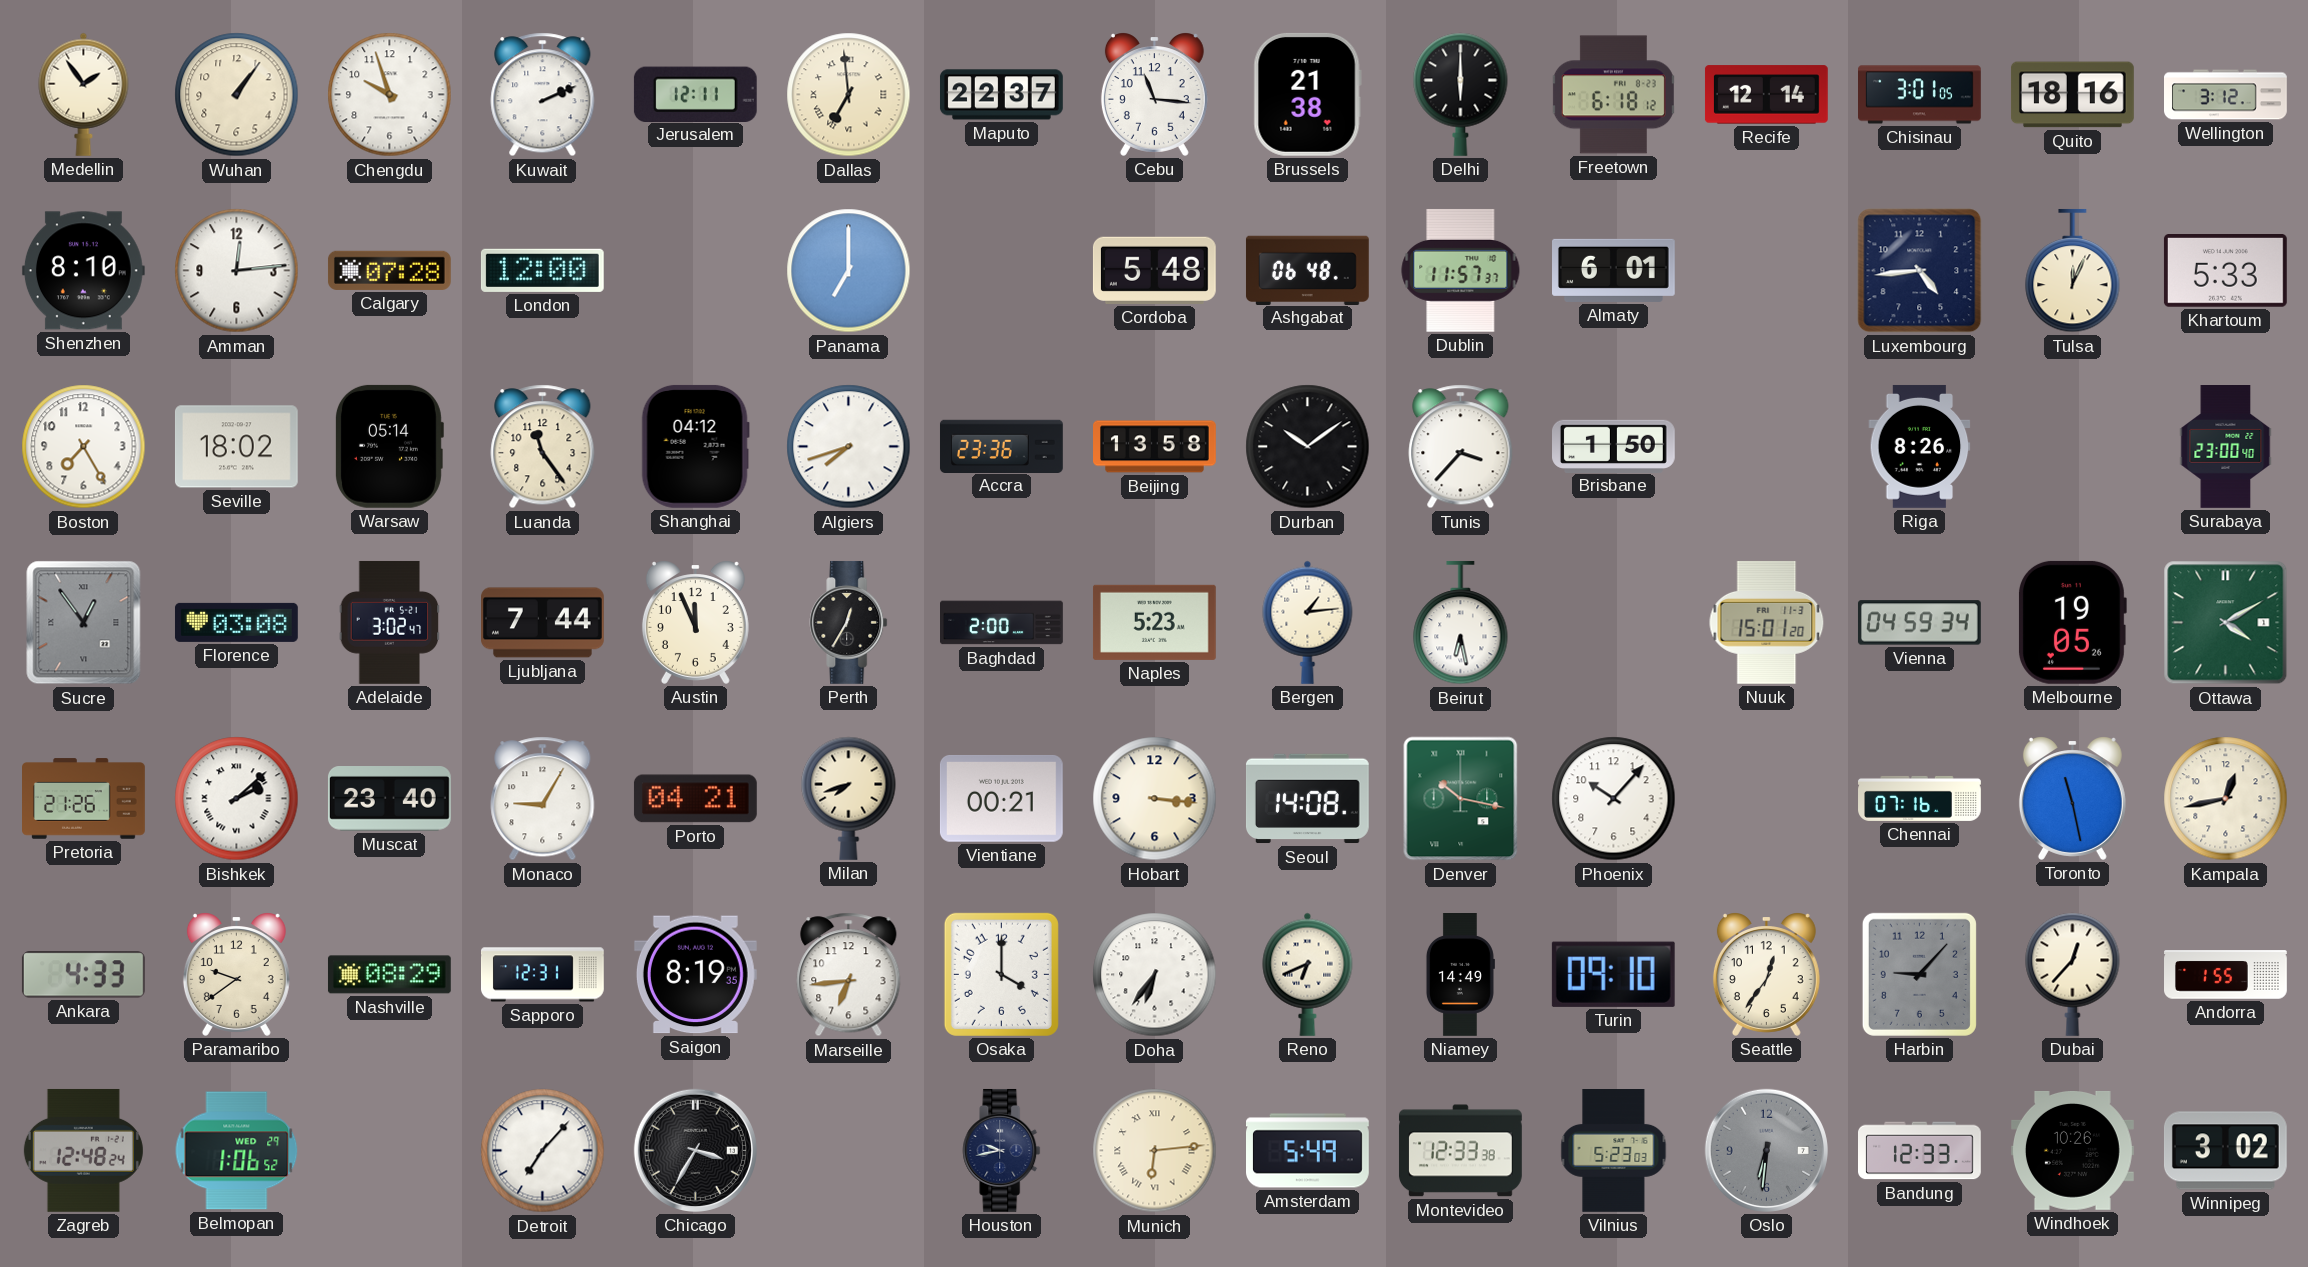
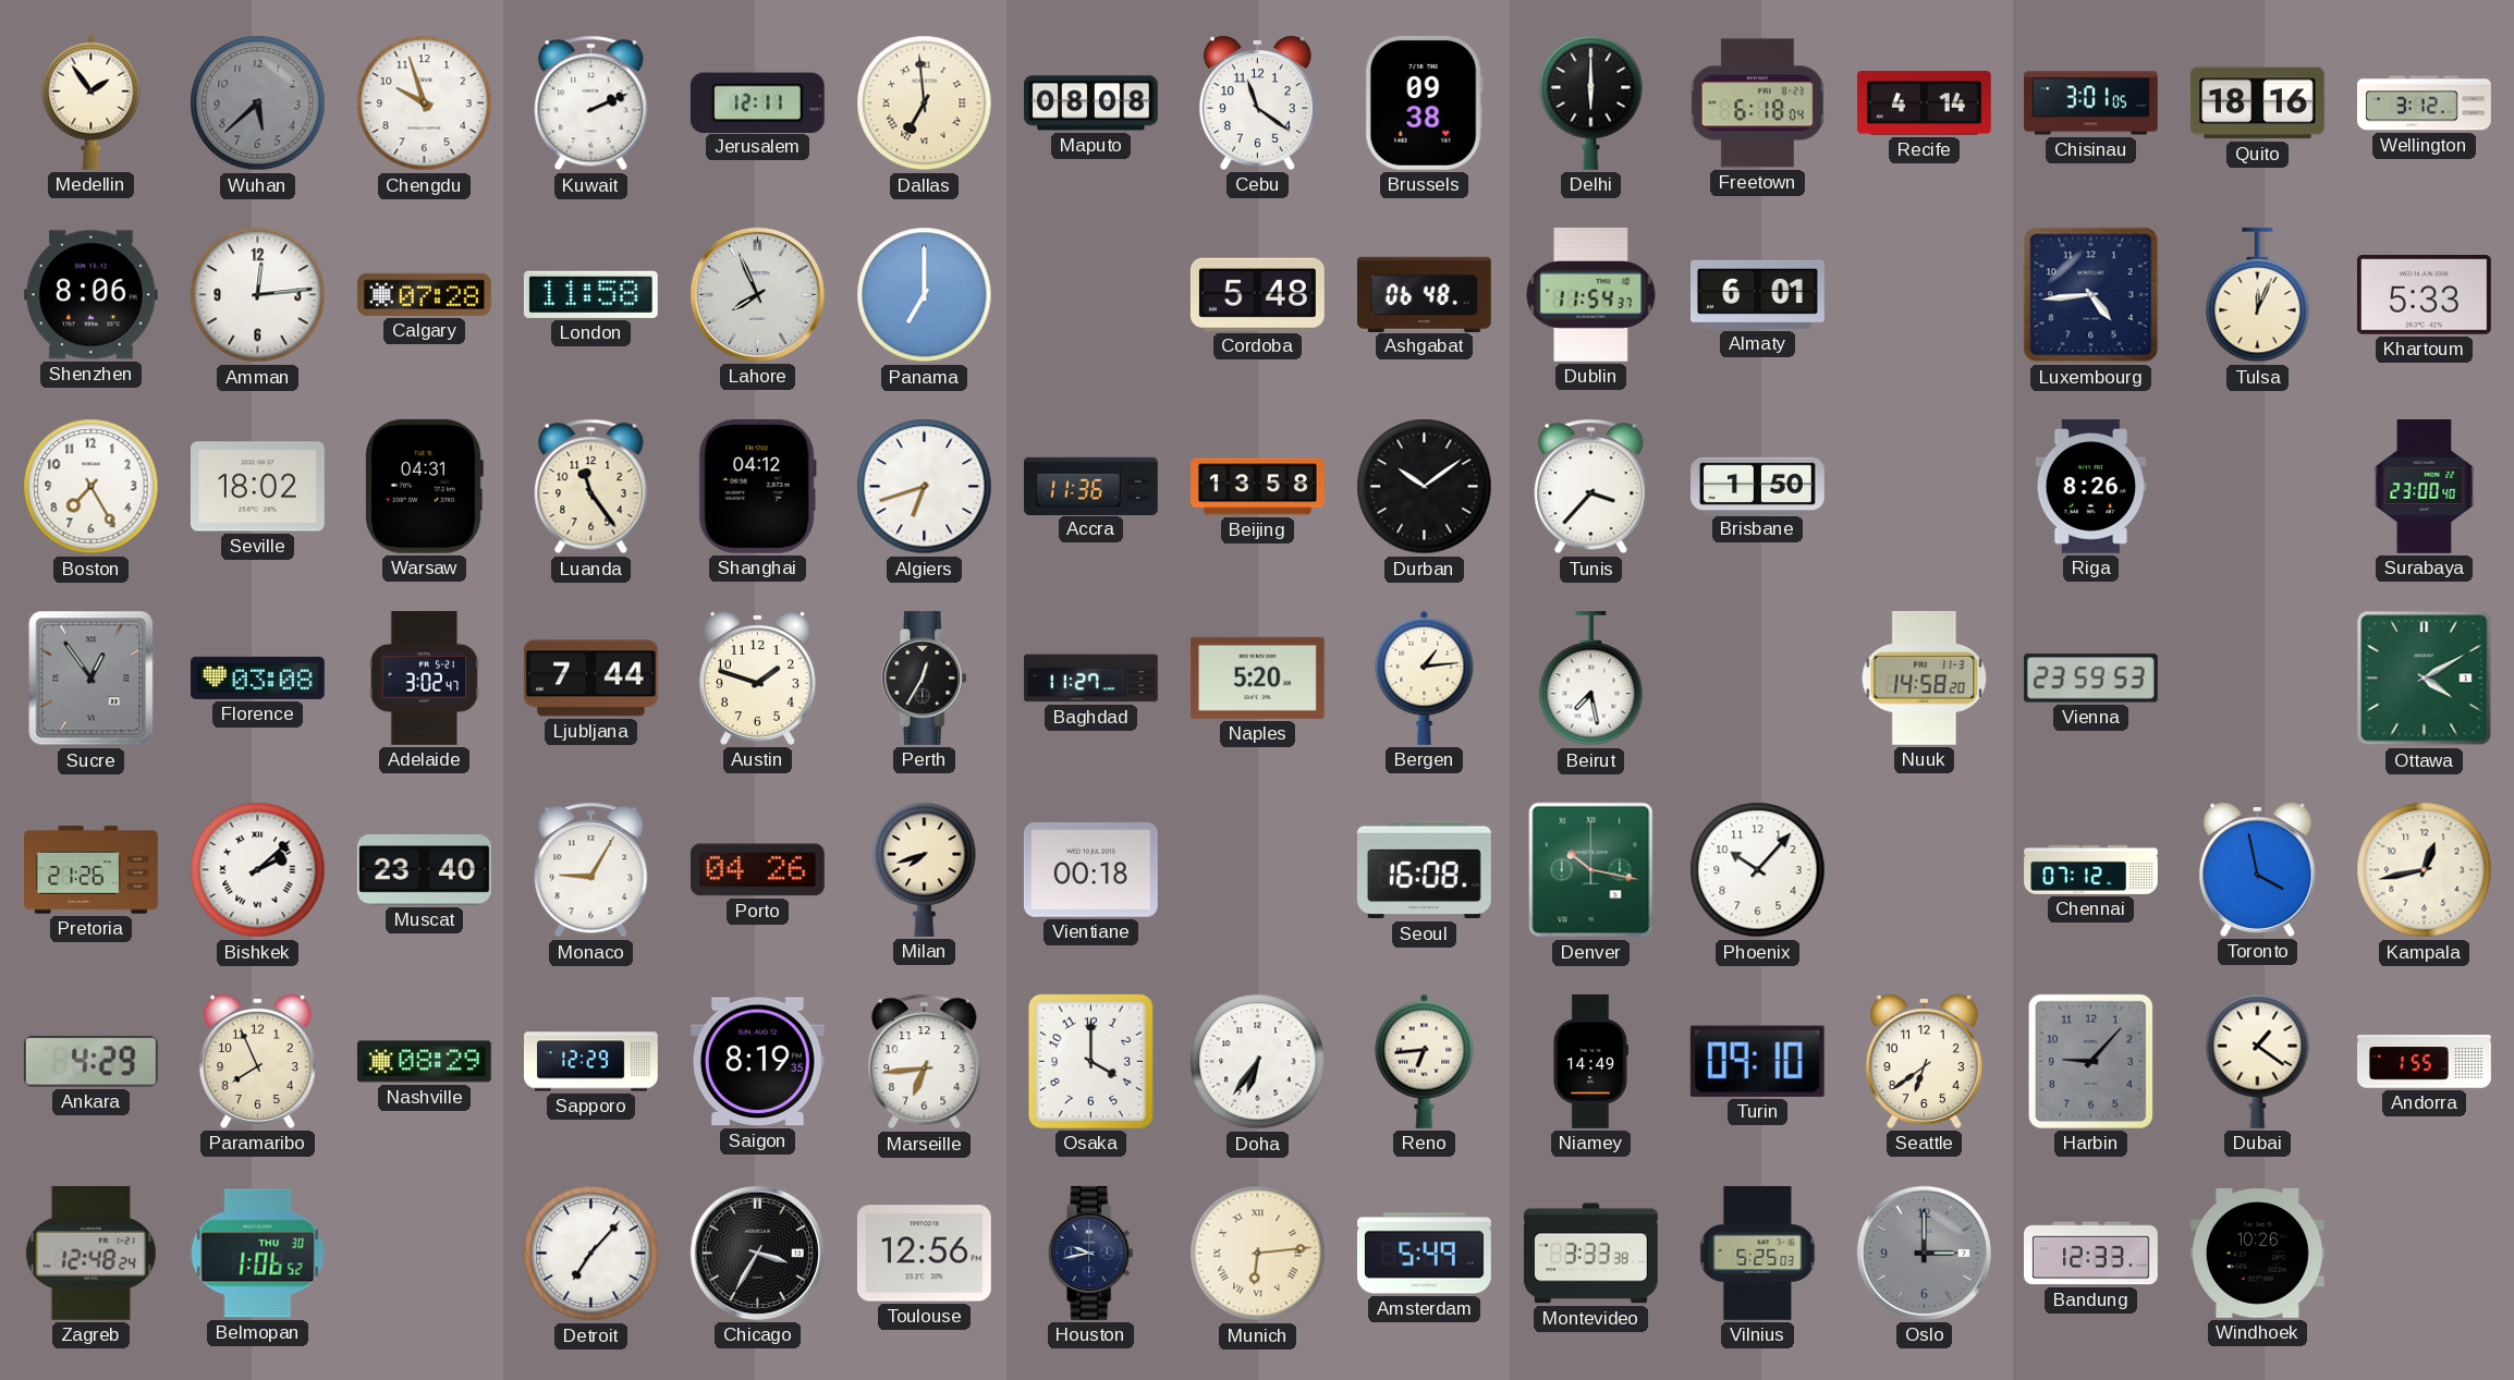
Wuhan: 1:06 -> 5:38
Wuhan dial: cream -> grey
Maputo: 22:37 -> 08:08
Cebu: 11:16 -> 11:21
Brussels: 21:38 -> 09:38
Freetown: 6:18:12 -> 6:18:04
Recife: 12:14 -> 4:14
Shenzhen: 8:10 -> 8:06
London: 12:00 -> 11:58
Lahore: none -> 7:56
Dublin: 11:57 -> 11:54
Warsaw: 05:14 -> 04:31
Algiers: 7:42 -> 6:42
Accra: 23:36 -> 11:36
Austin: 11:56 -> 1:48
Baghdad: 2:00 -> 11:27
Naples: 5:23 -> 5:20
Beirut: 6:28 -> 7:28
Nuuk: 15:01 -> 14:58
Vienna: 04:59 -> 23:59
Melbourne: 19:05 -> none
Porto: 04:21 -> 04:26
Vientiane: 00:21 -> 00:18
Hobart: 3:16 -> none
Seoul: 14:08 -> 16:08
Chennai: 07:16 -> 07:12
Toronto: 11:28 -> 3:58
Ankara: 4:33 -> 4:29
Paramaribo: 9:39 -> 7:56
Sapporo: 12:31 -> 12:29
Reno: 6:41 -> 6:44
Seattle: 12:36 -> 6:39
Dubai: 12:37 -> 1:21
Belmopan date: WED 29 -> THU 30
Toulouse: none -> 12:56
Montevideo: 12:33 -> 3:33
Vilnius: 5:23 -> 5:25
Oslo: 6:31 -> 3:00
Winnipeg: 3:02 -> none
